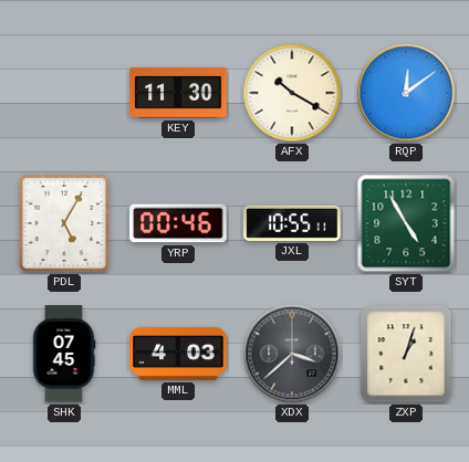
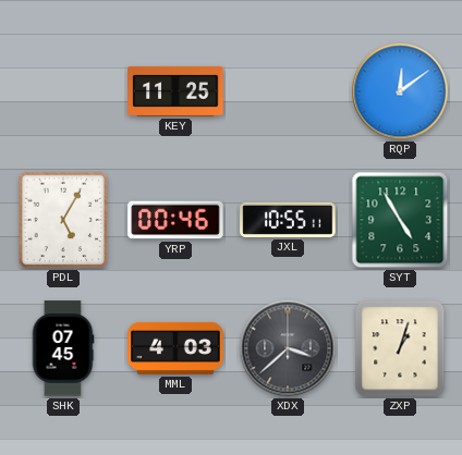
KEY: 11:30 -> 11:25
AFX: 10:20 -> none
